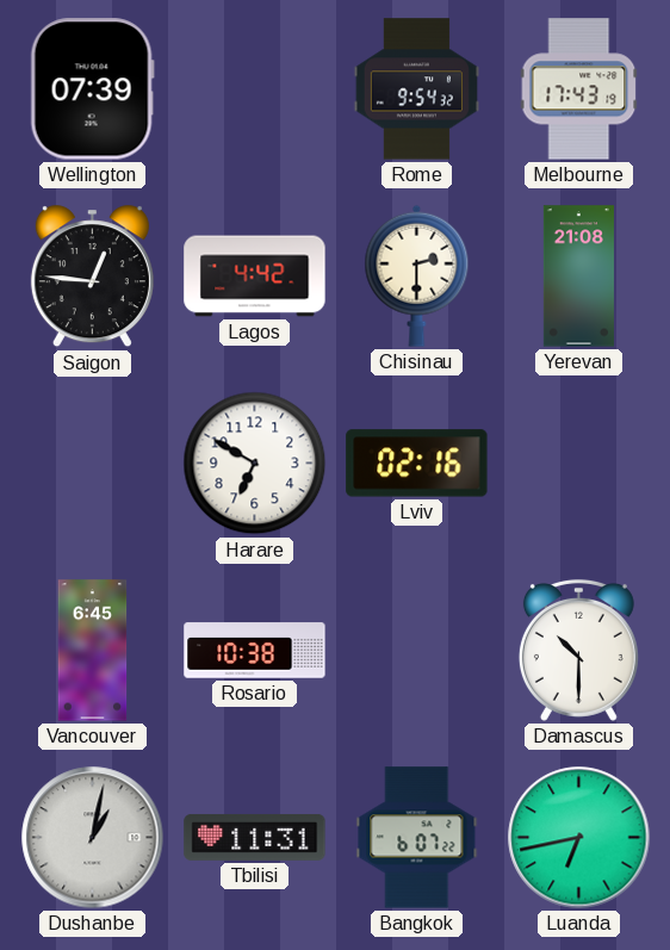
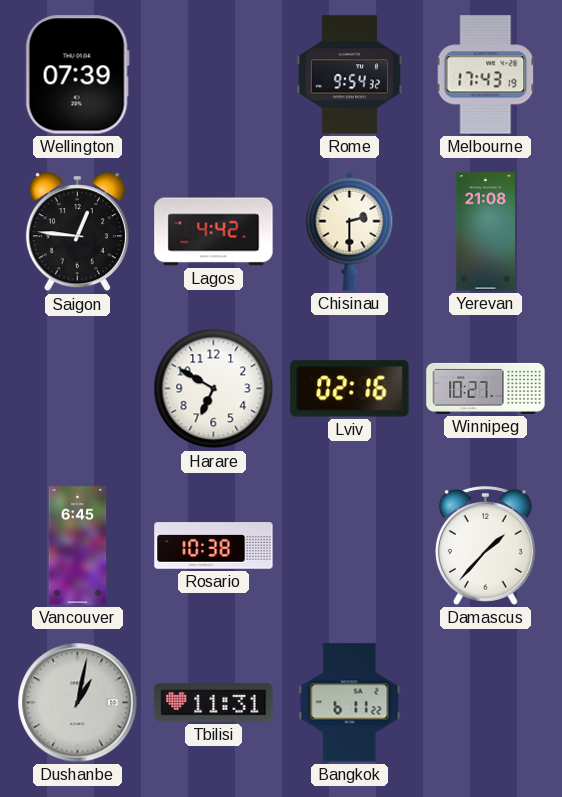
Winnipeg: none -> 10:27
Damascus: 10:30 -> 1:37
Bangkok: 6:07 -> 6:11
Luanda: 6:43 -> none
